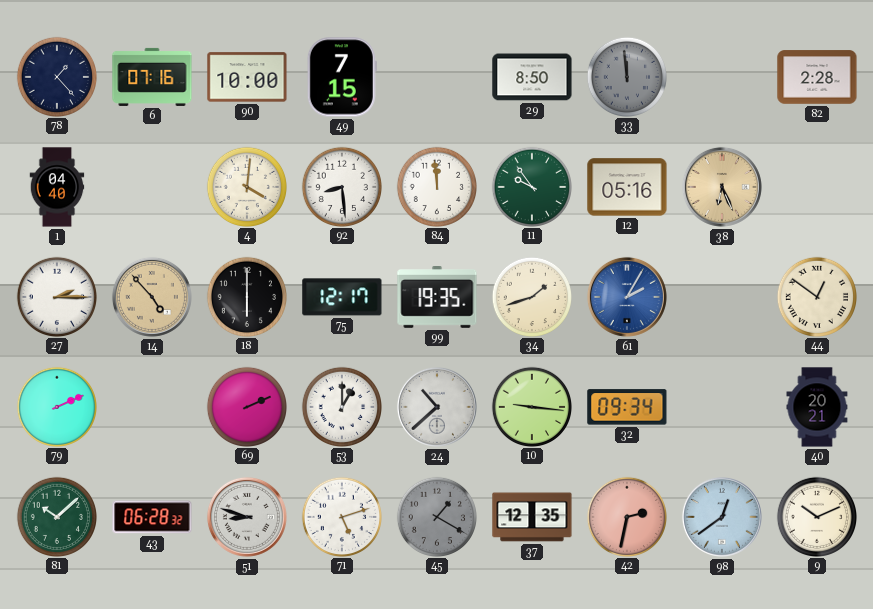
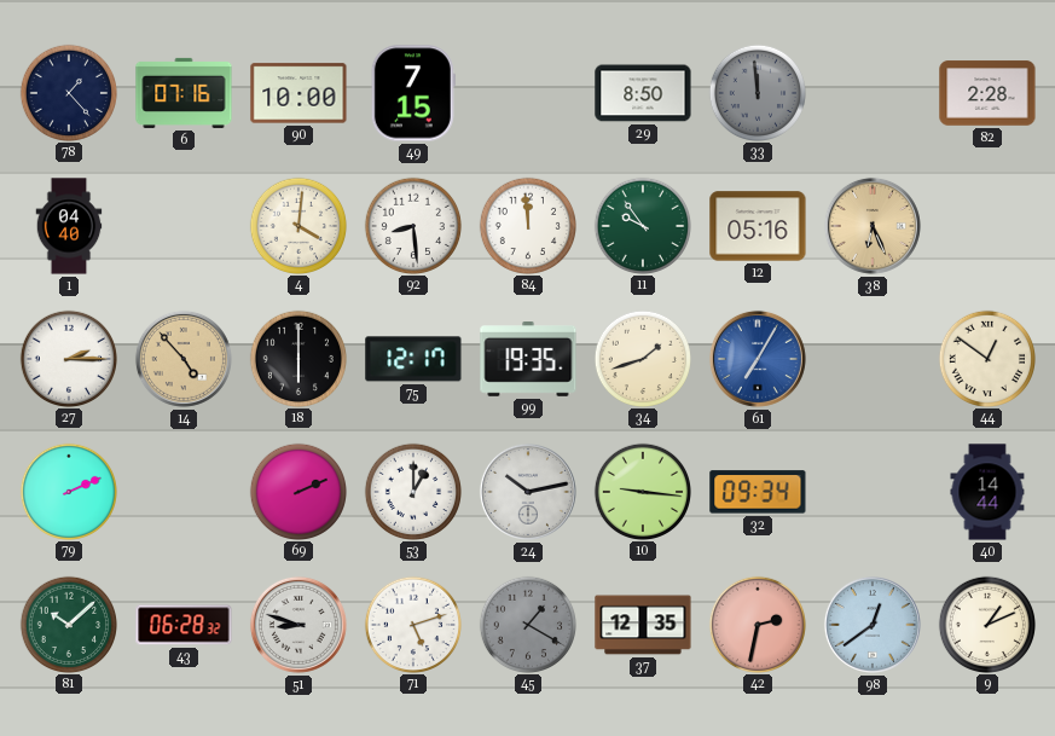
61: 2:05 -> 7:05
24: 10:38 -> 10:13
40: 20:21 -> 14:44
9: 10:11 -> 1:11
